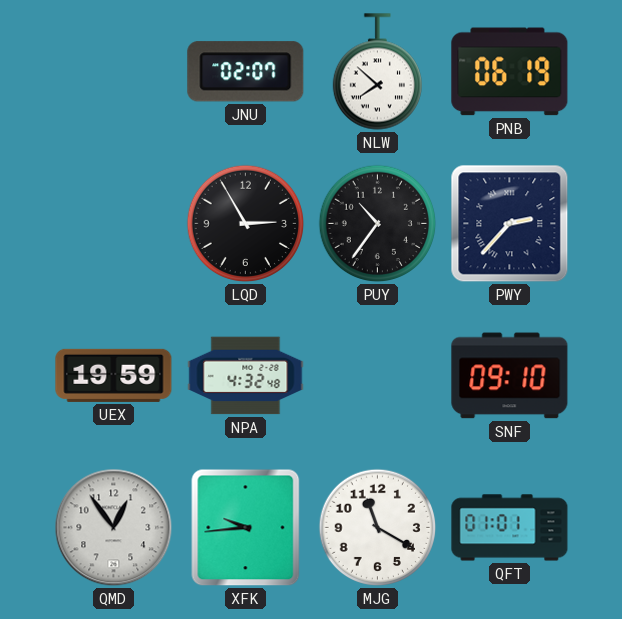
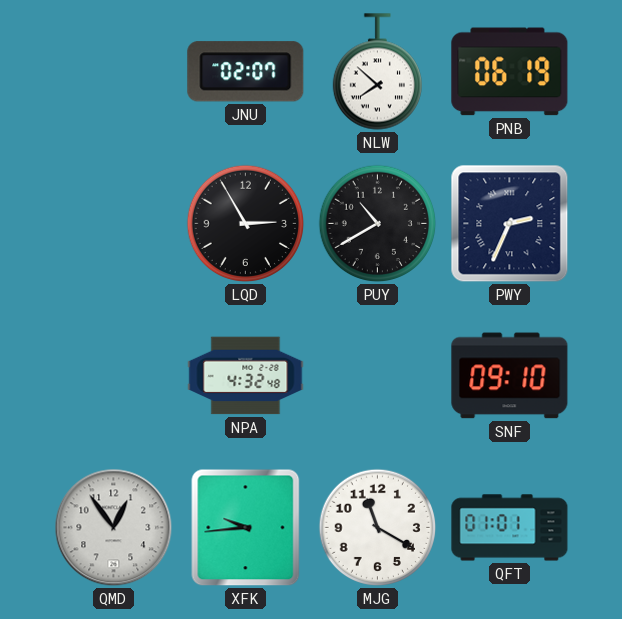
PUY: 10:36 -> 10:40
PWY: 2:37 -> 2:34
UEX: 19:59 -> none
